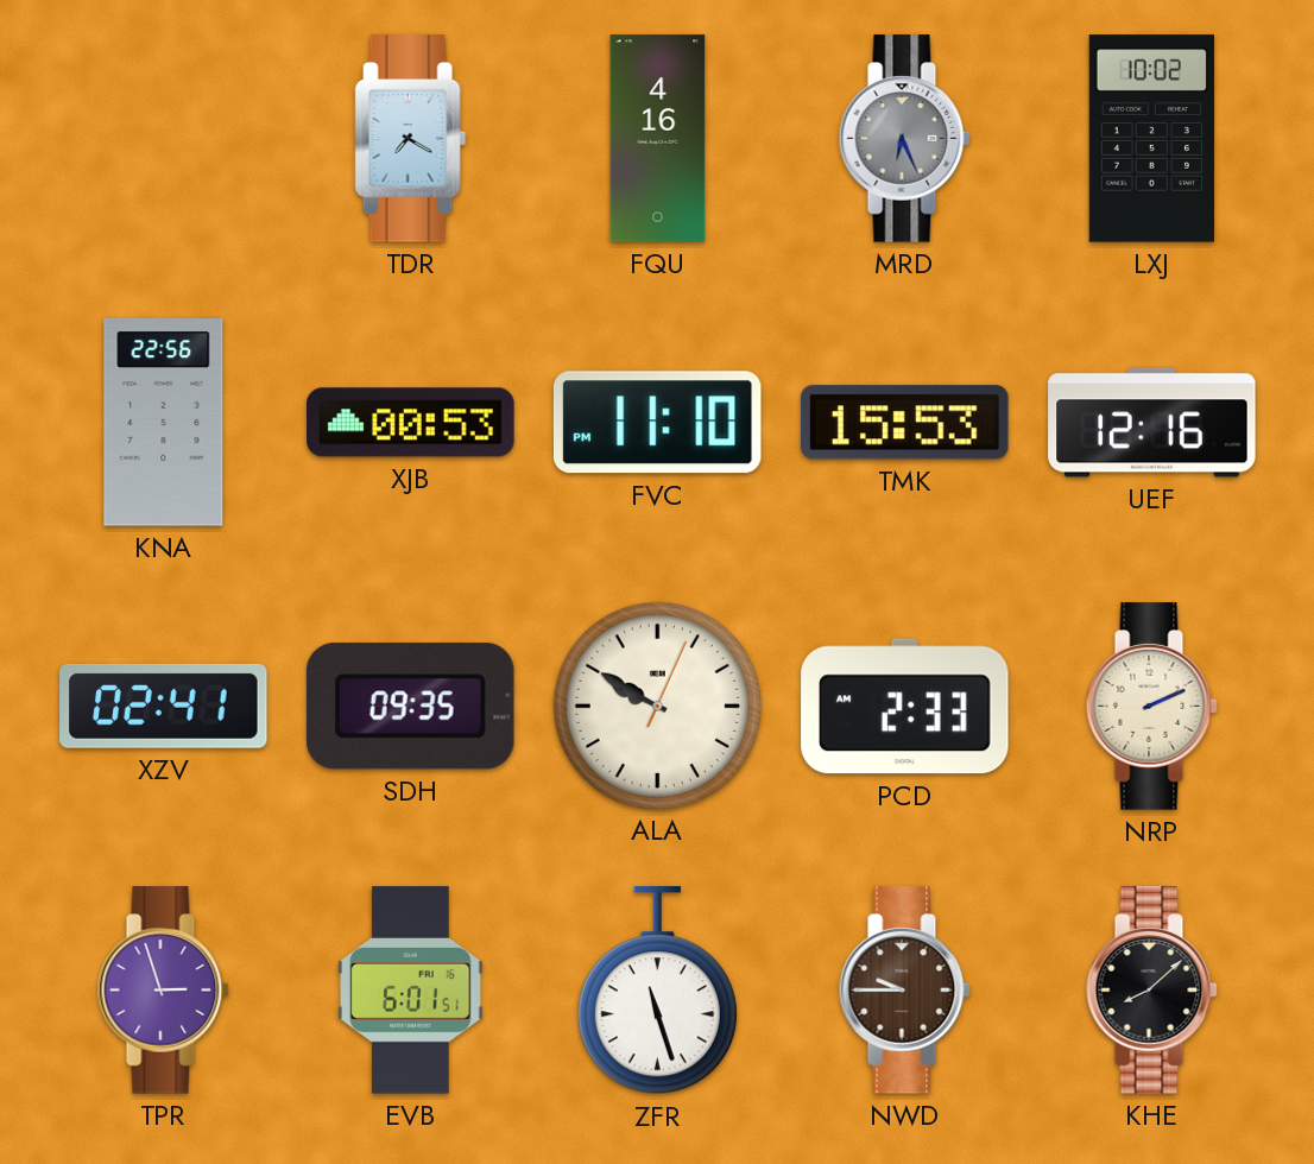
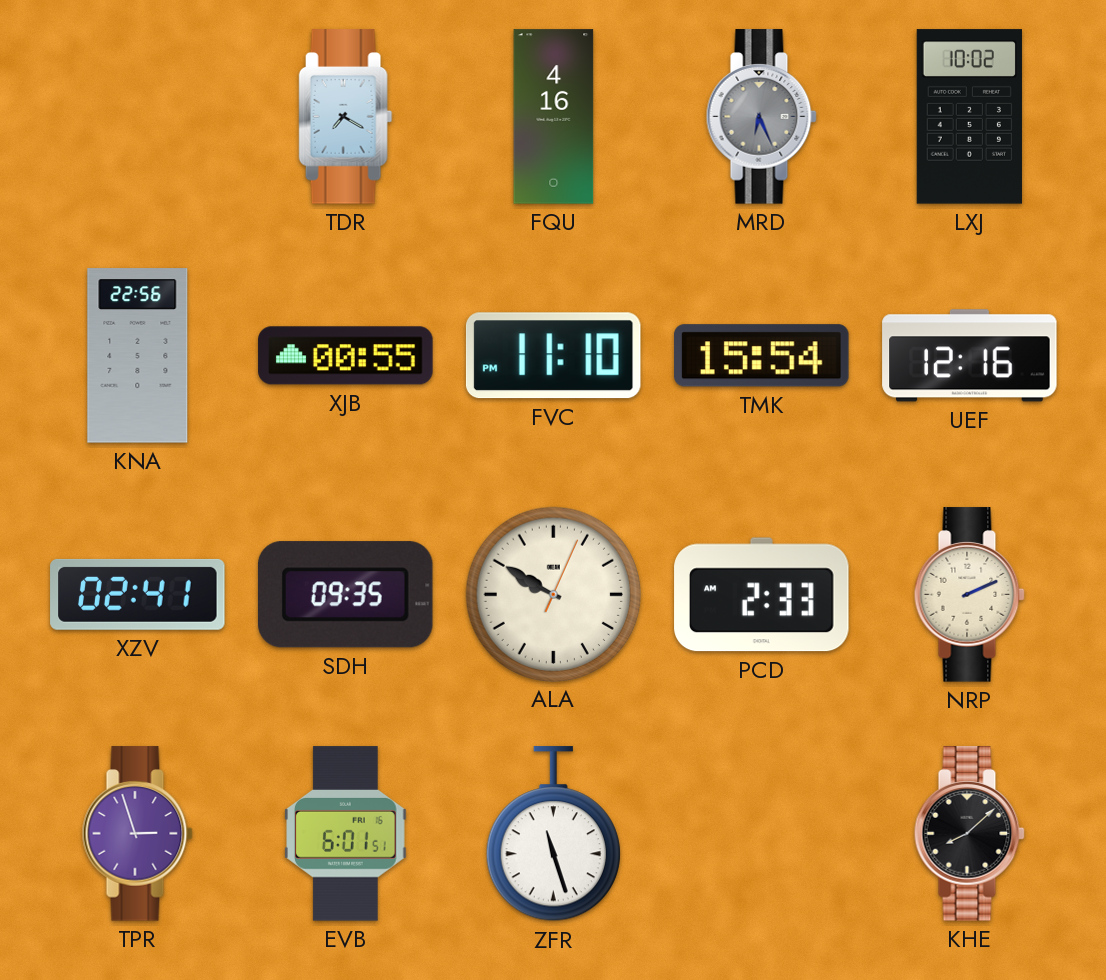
XJB: 00:53 -> 00:55
TMK: 15:53 -> 15:54
NWD: 9:45 -> none
